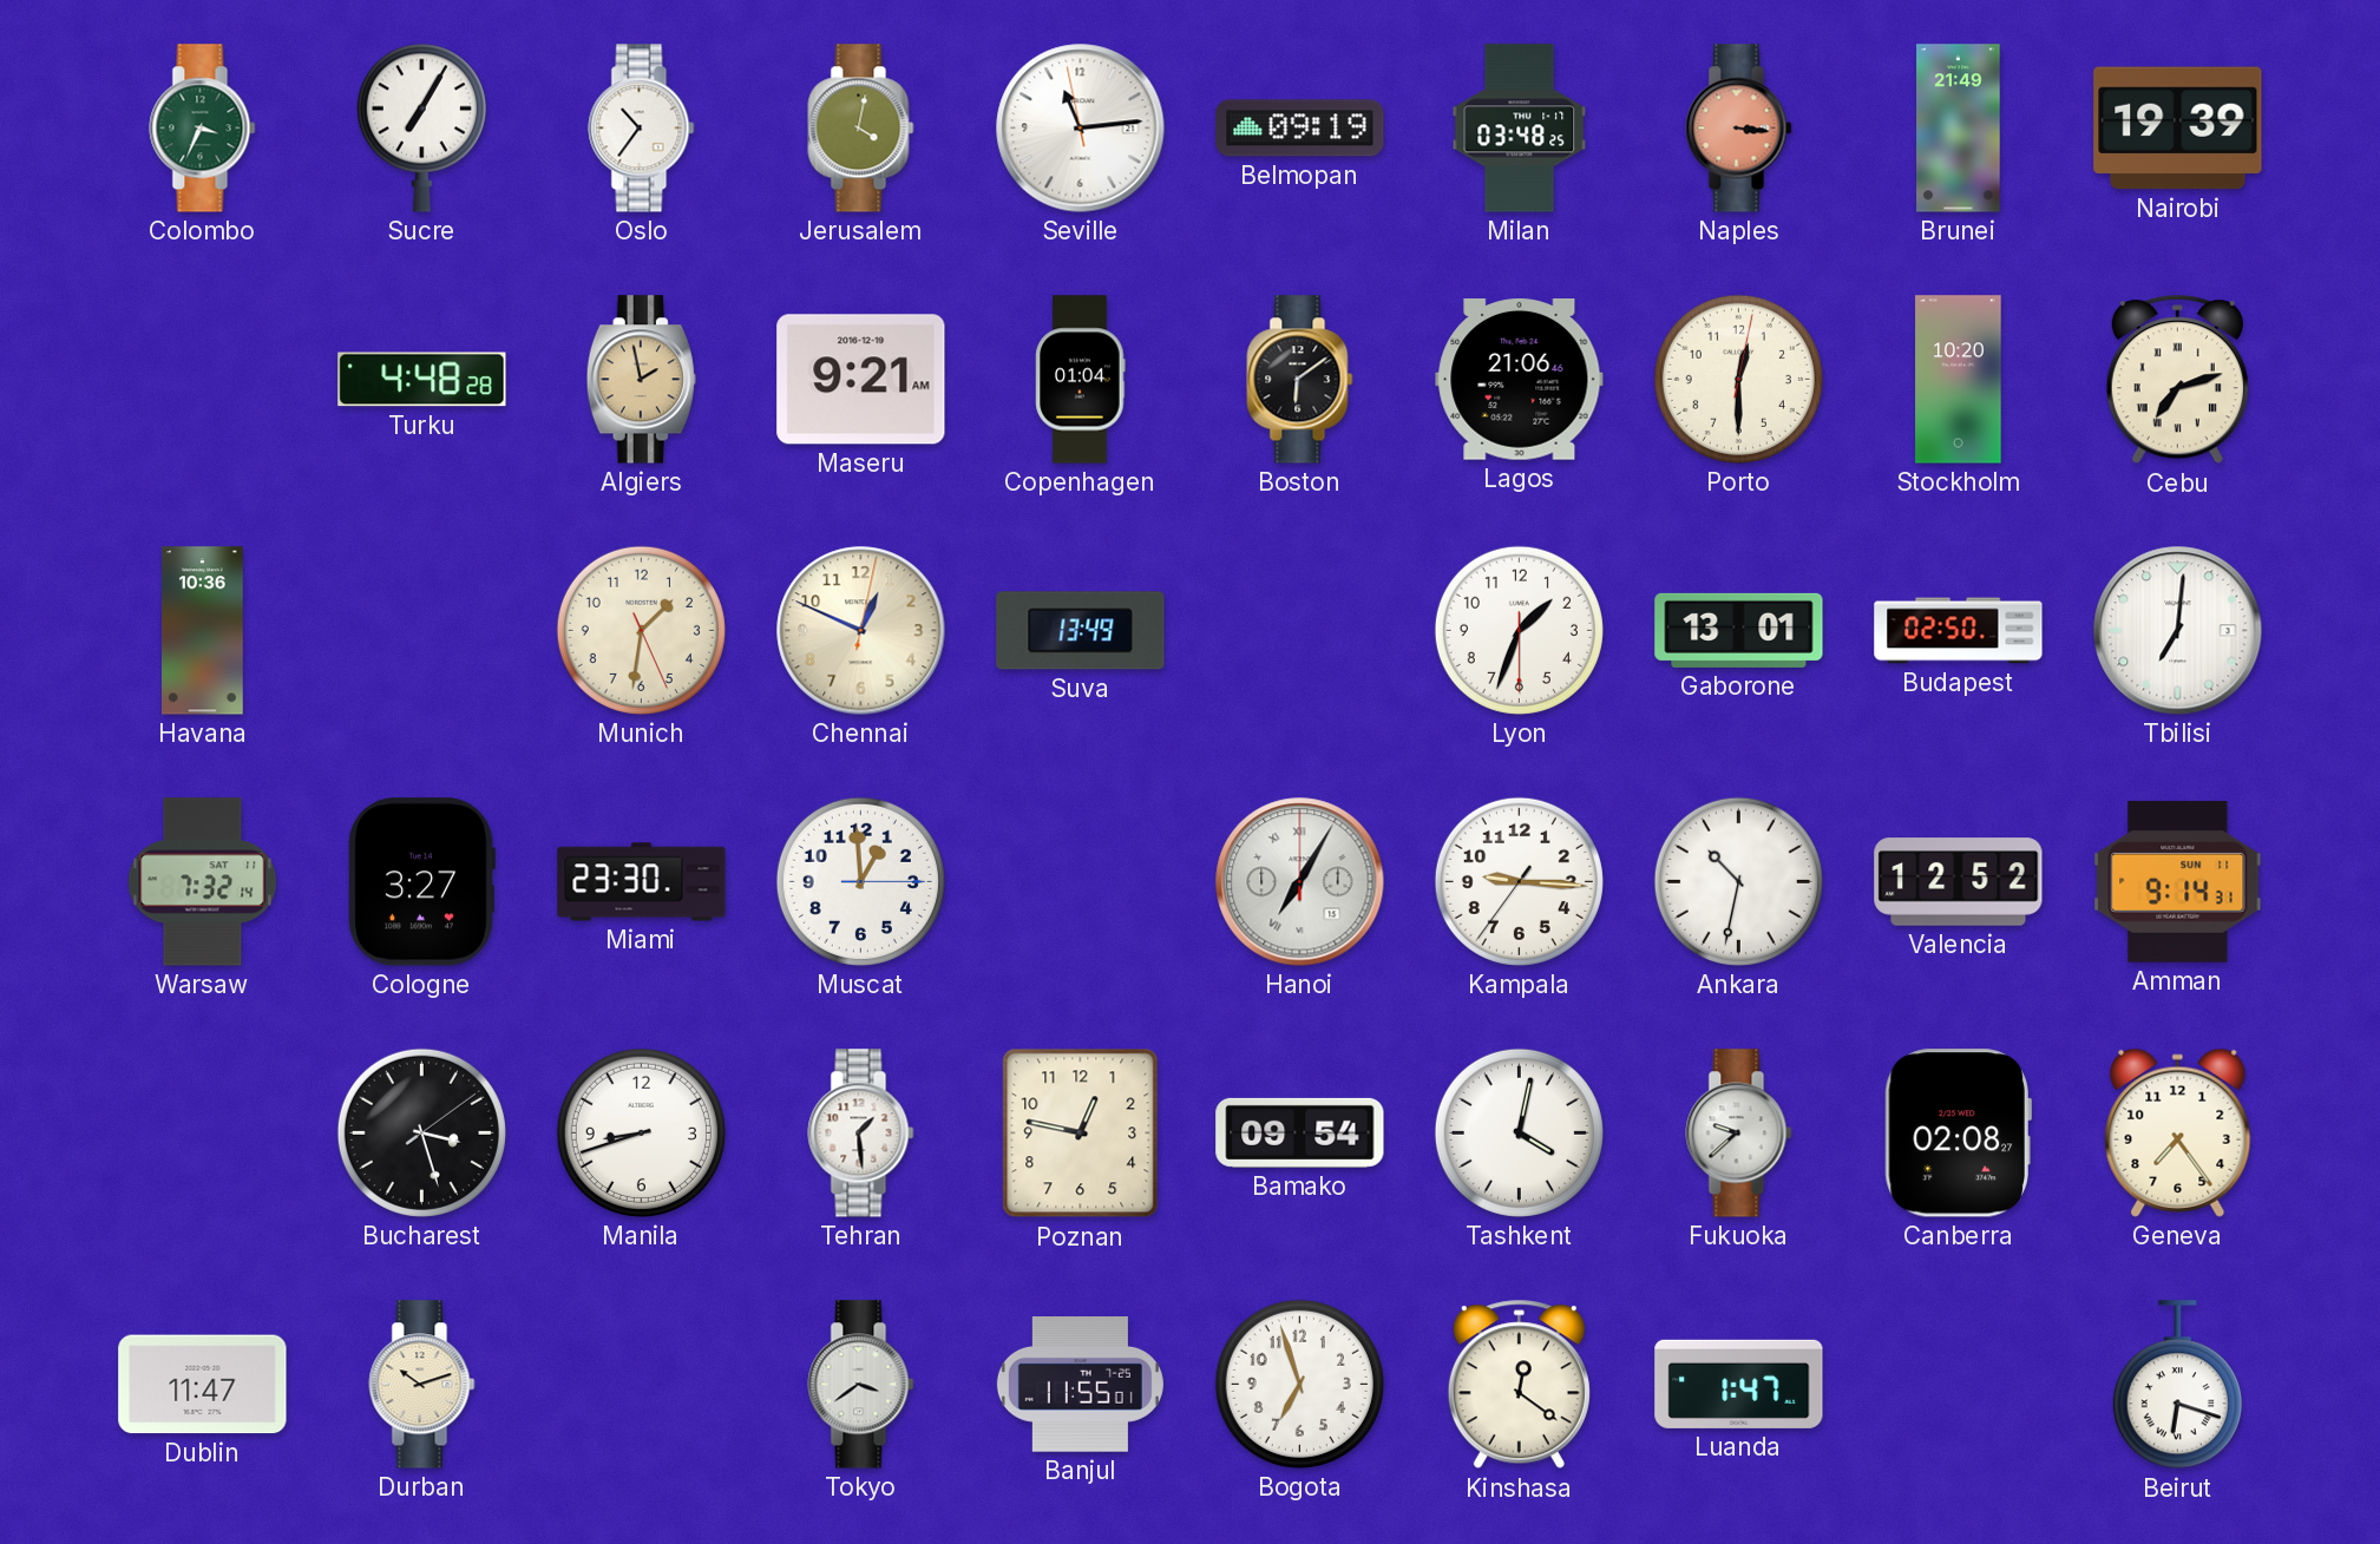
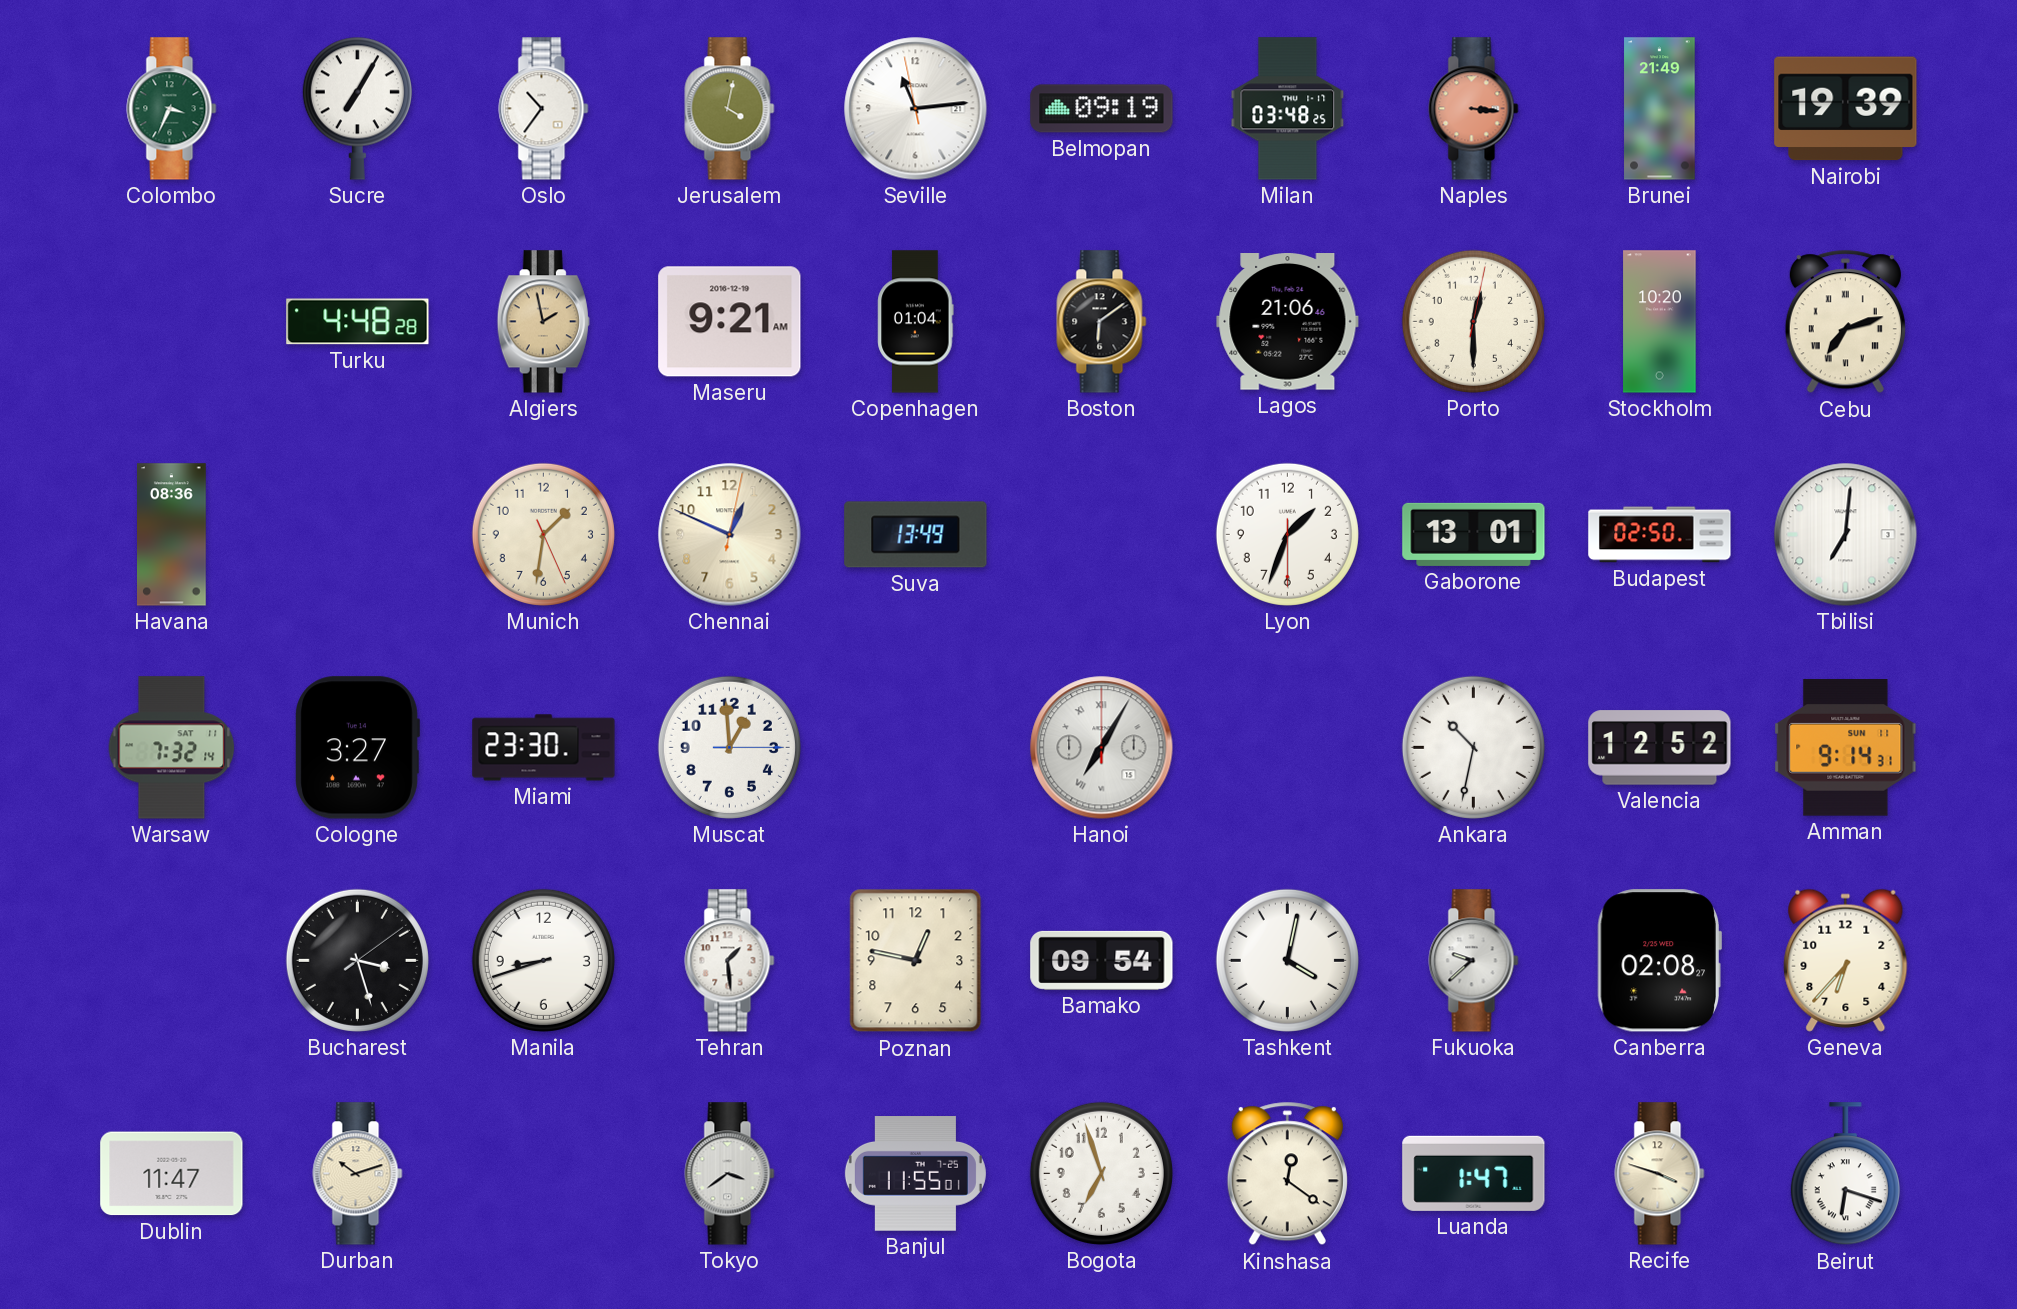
Havana: 10:36 -> 08:36
Kampala: 9:15 -> none
Geneva: 7:24 -> 6:37
Recife: none -> 3:48
